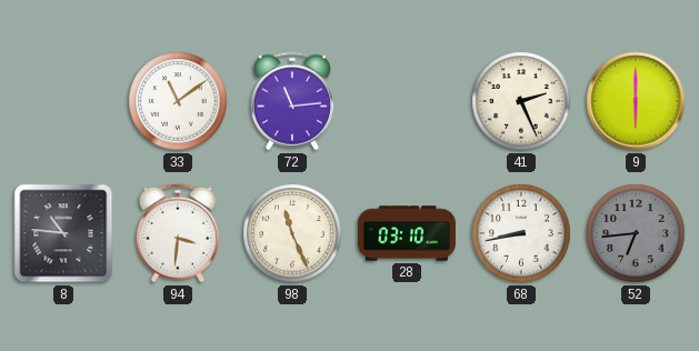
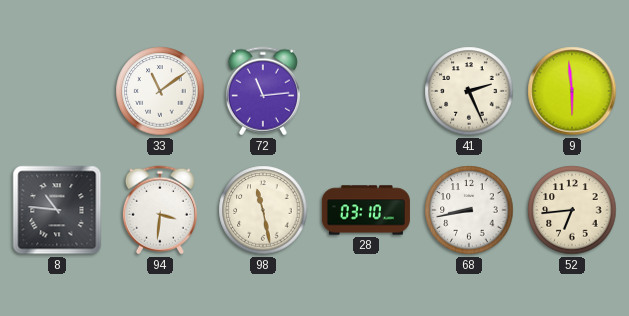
9: 6:00 -> 5:59
98: 11:26 -> 11:28
52 dial: grey -> cream
